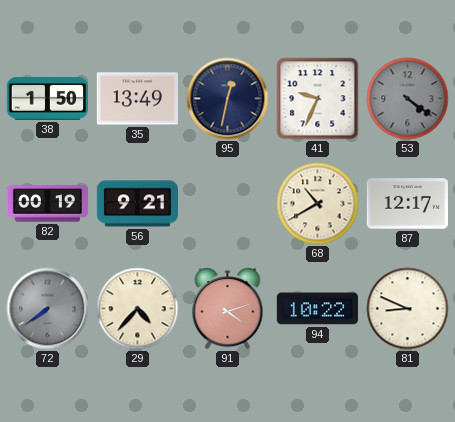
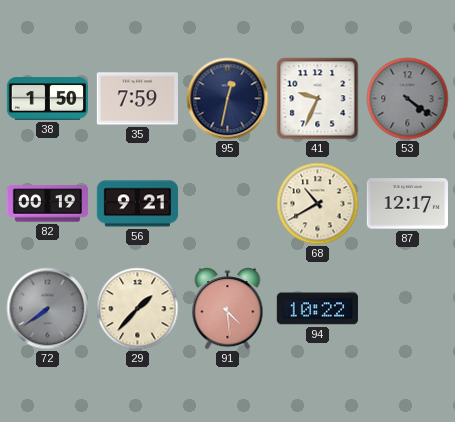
35: 13:49 -> 7:59
29: 4:37 -> 1:37
91: 4:12 -> 4:29
81: 8:49 -> none
